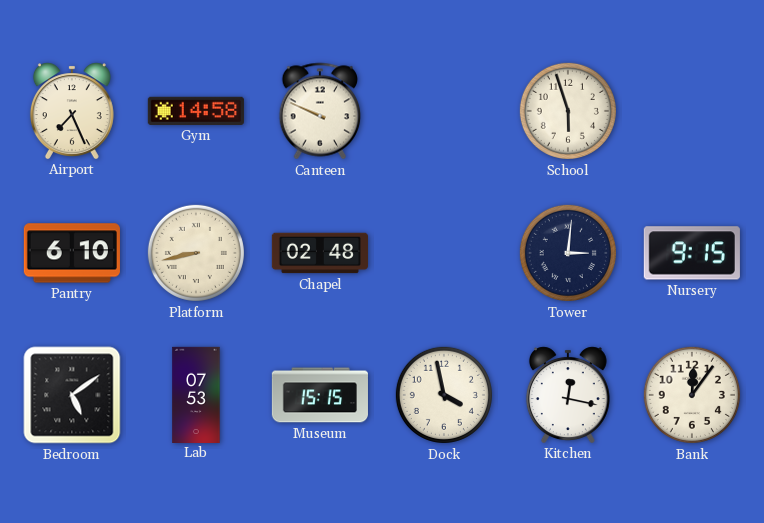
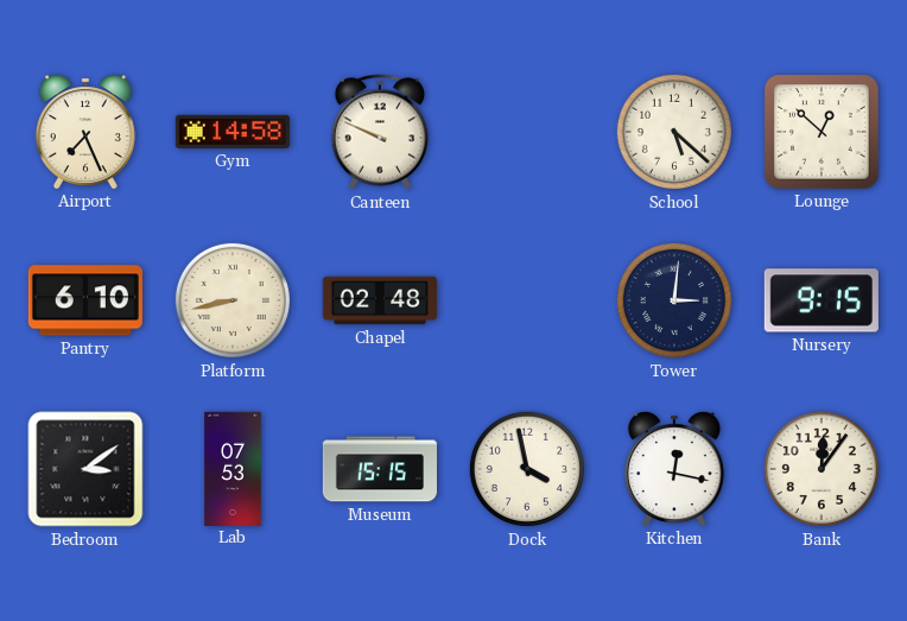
School: 5:57 -> 5:22
Lounge: none -> 12:52
Bedroom: 5:09 -> 3:09
